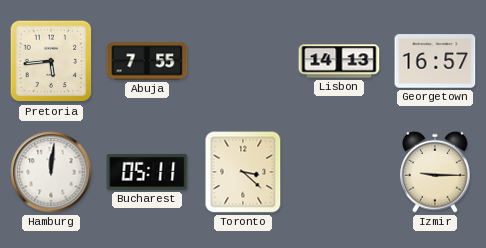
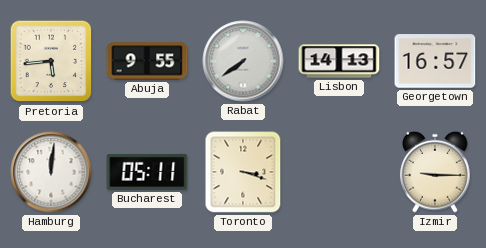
Abuja: 7:55 -> 9:55
Rabat: none -> 7:39
Toronto: 3:22 -> 3:18
